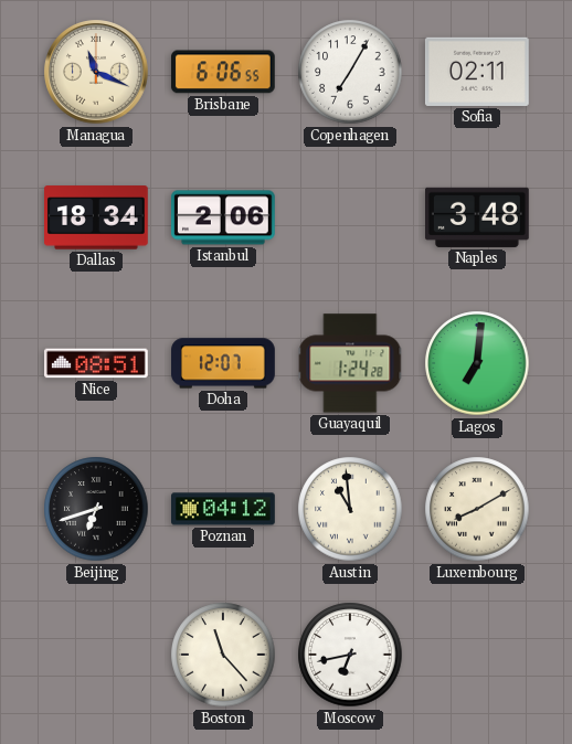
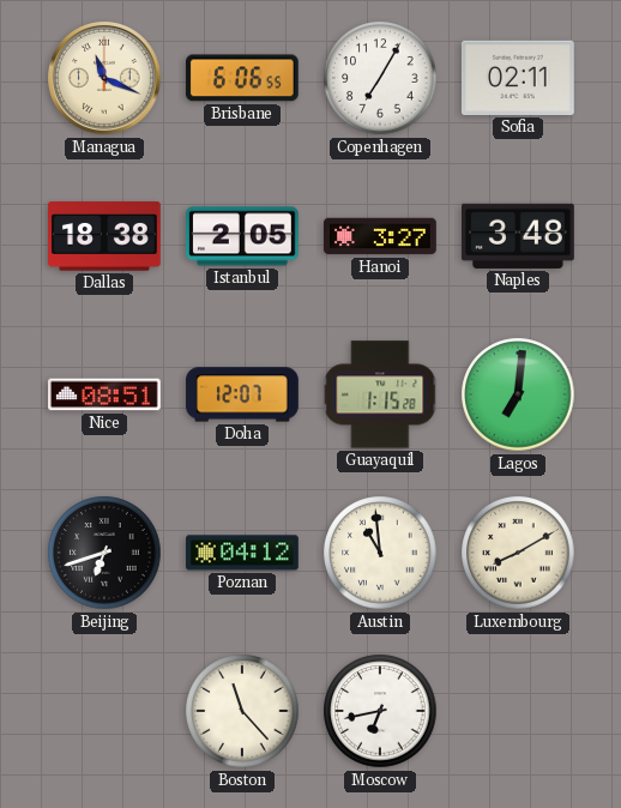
Dallas: 18:34 -> 18:38
Istanbul: 2:06 -> 2:05
Hanoi: none -> 3:27
Guayaquil: 1:24 -> 1:15
